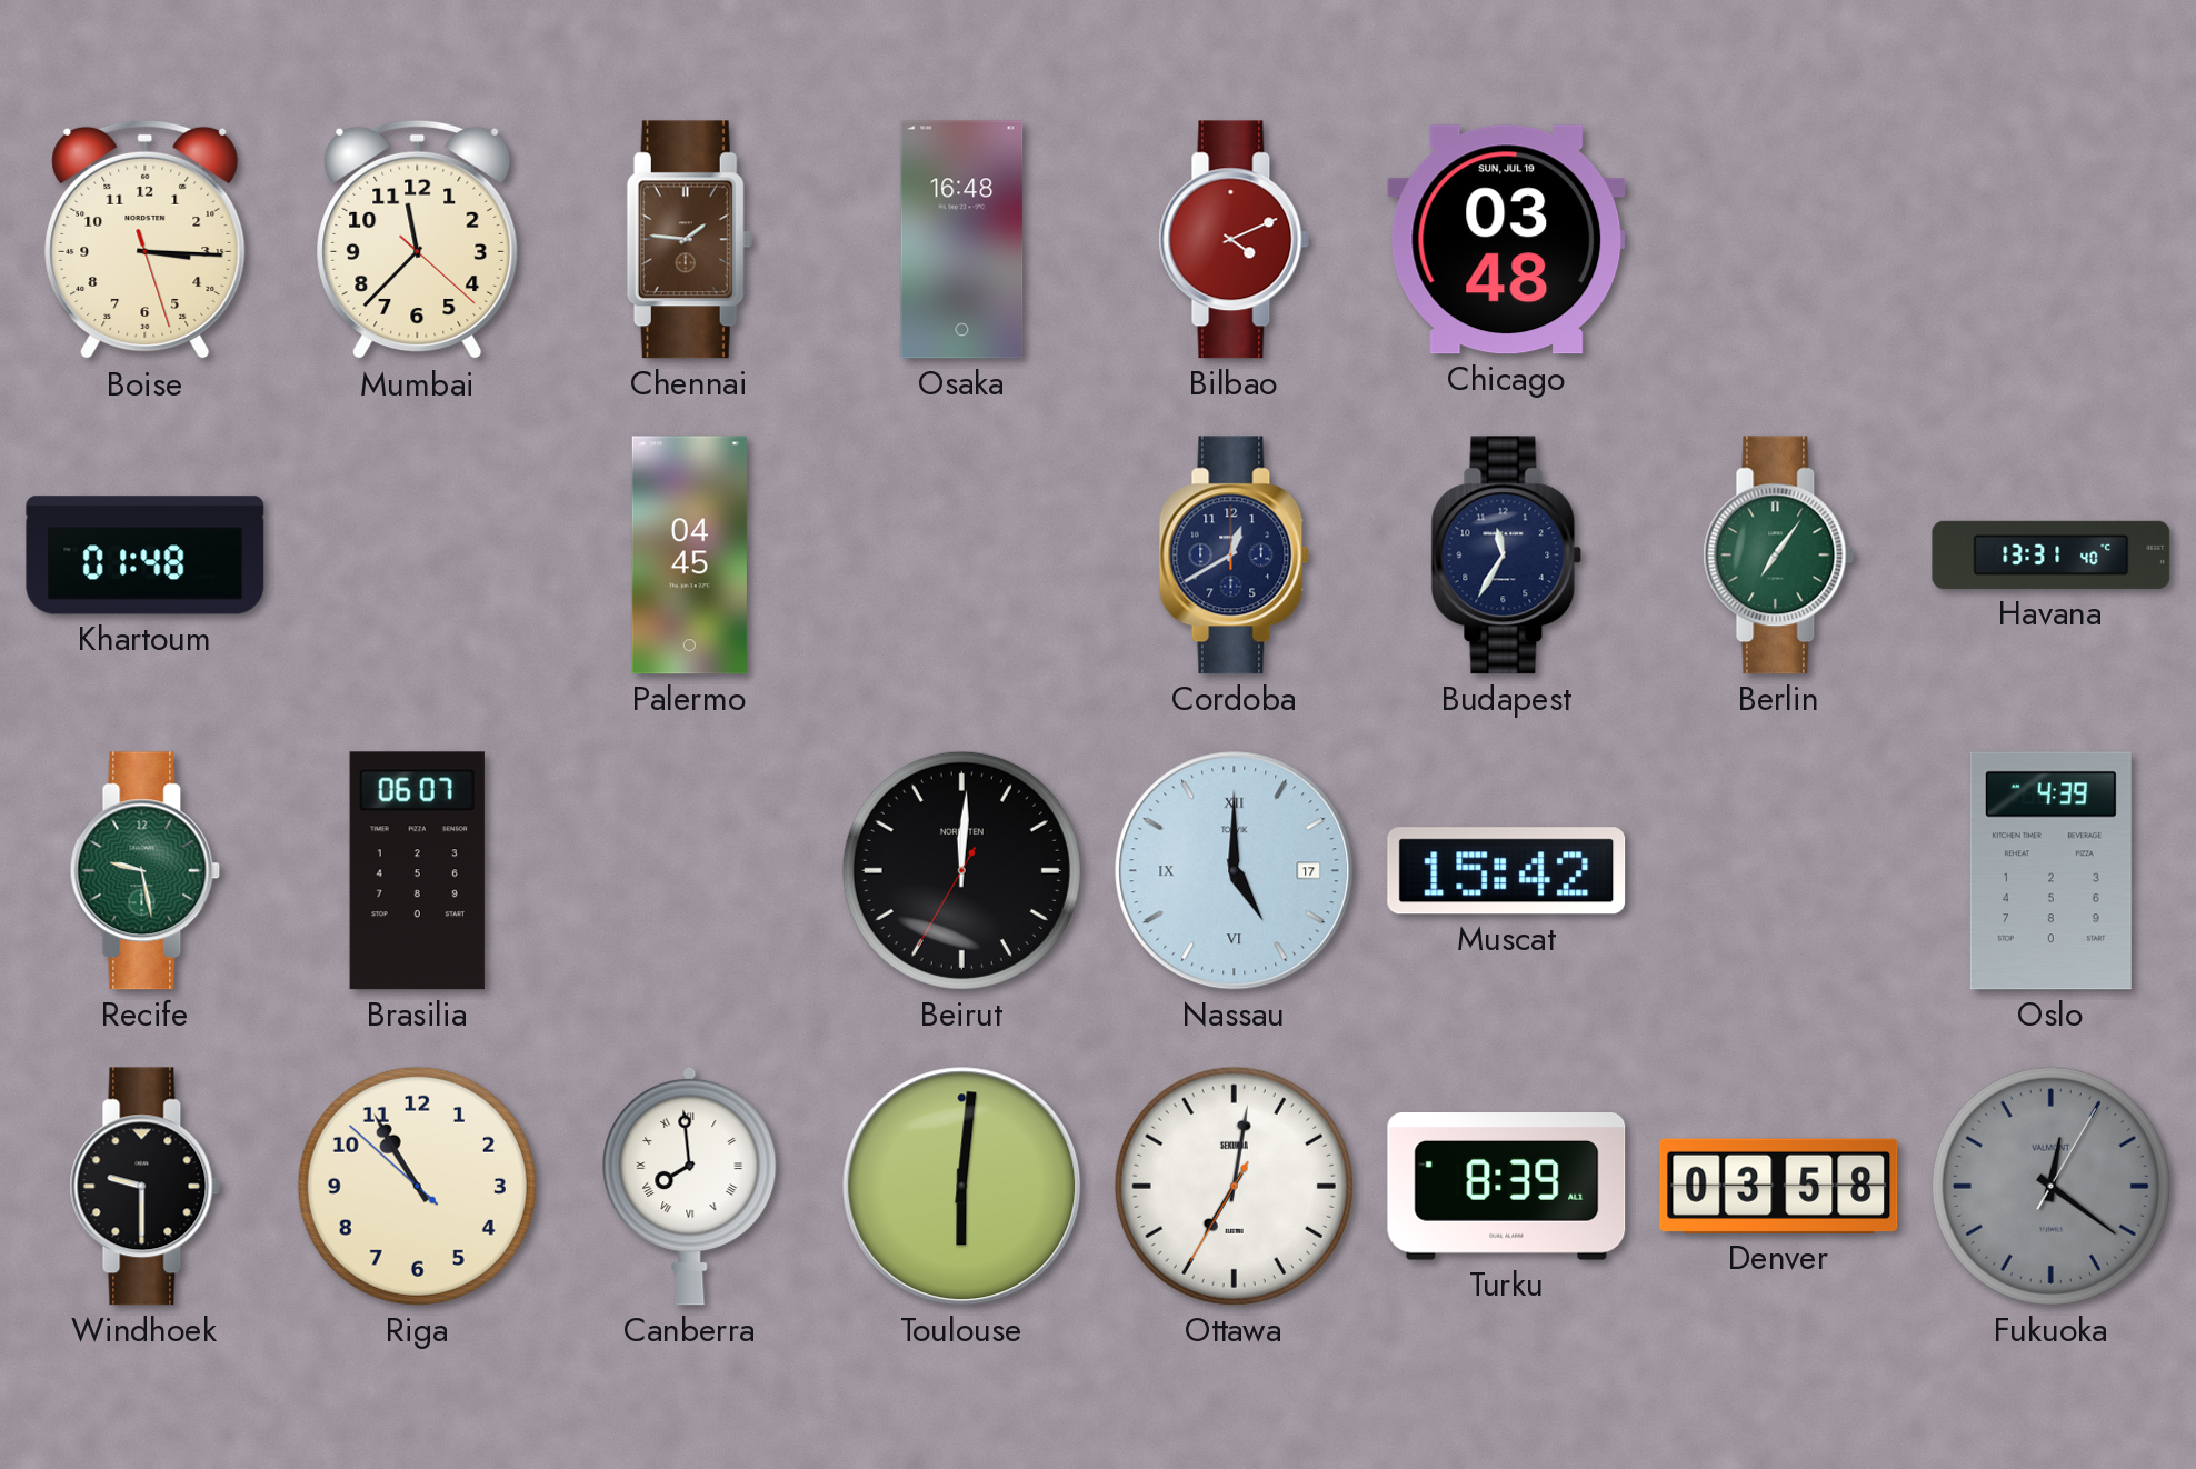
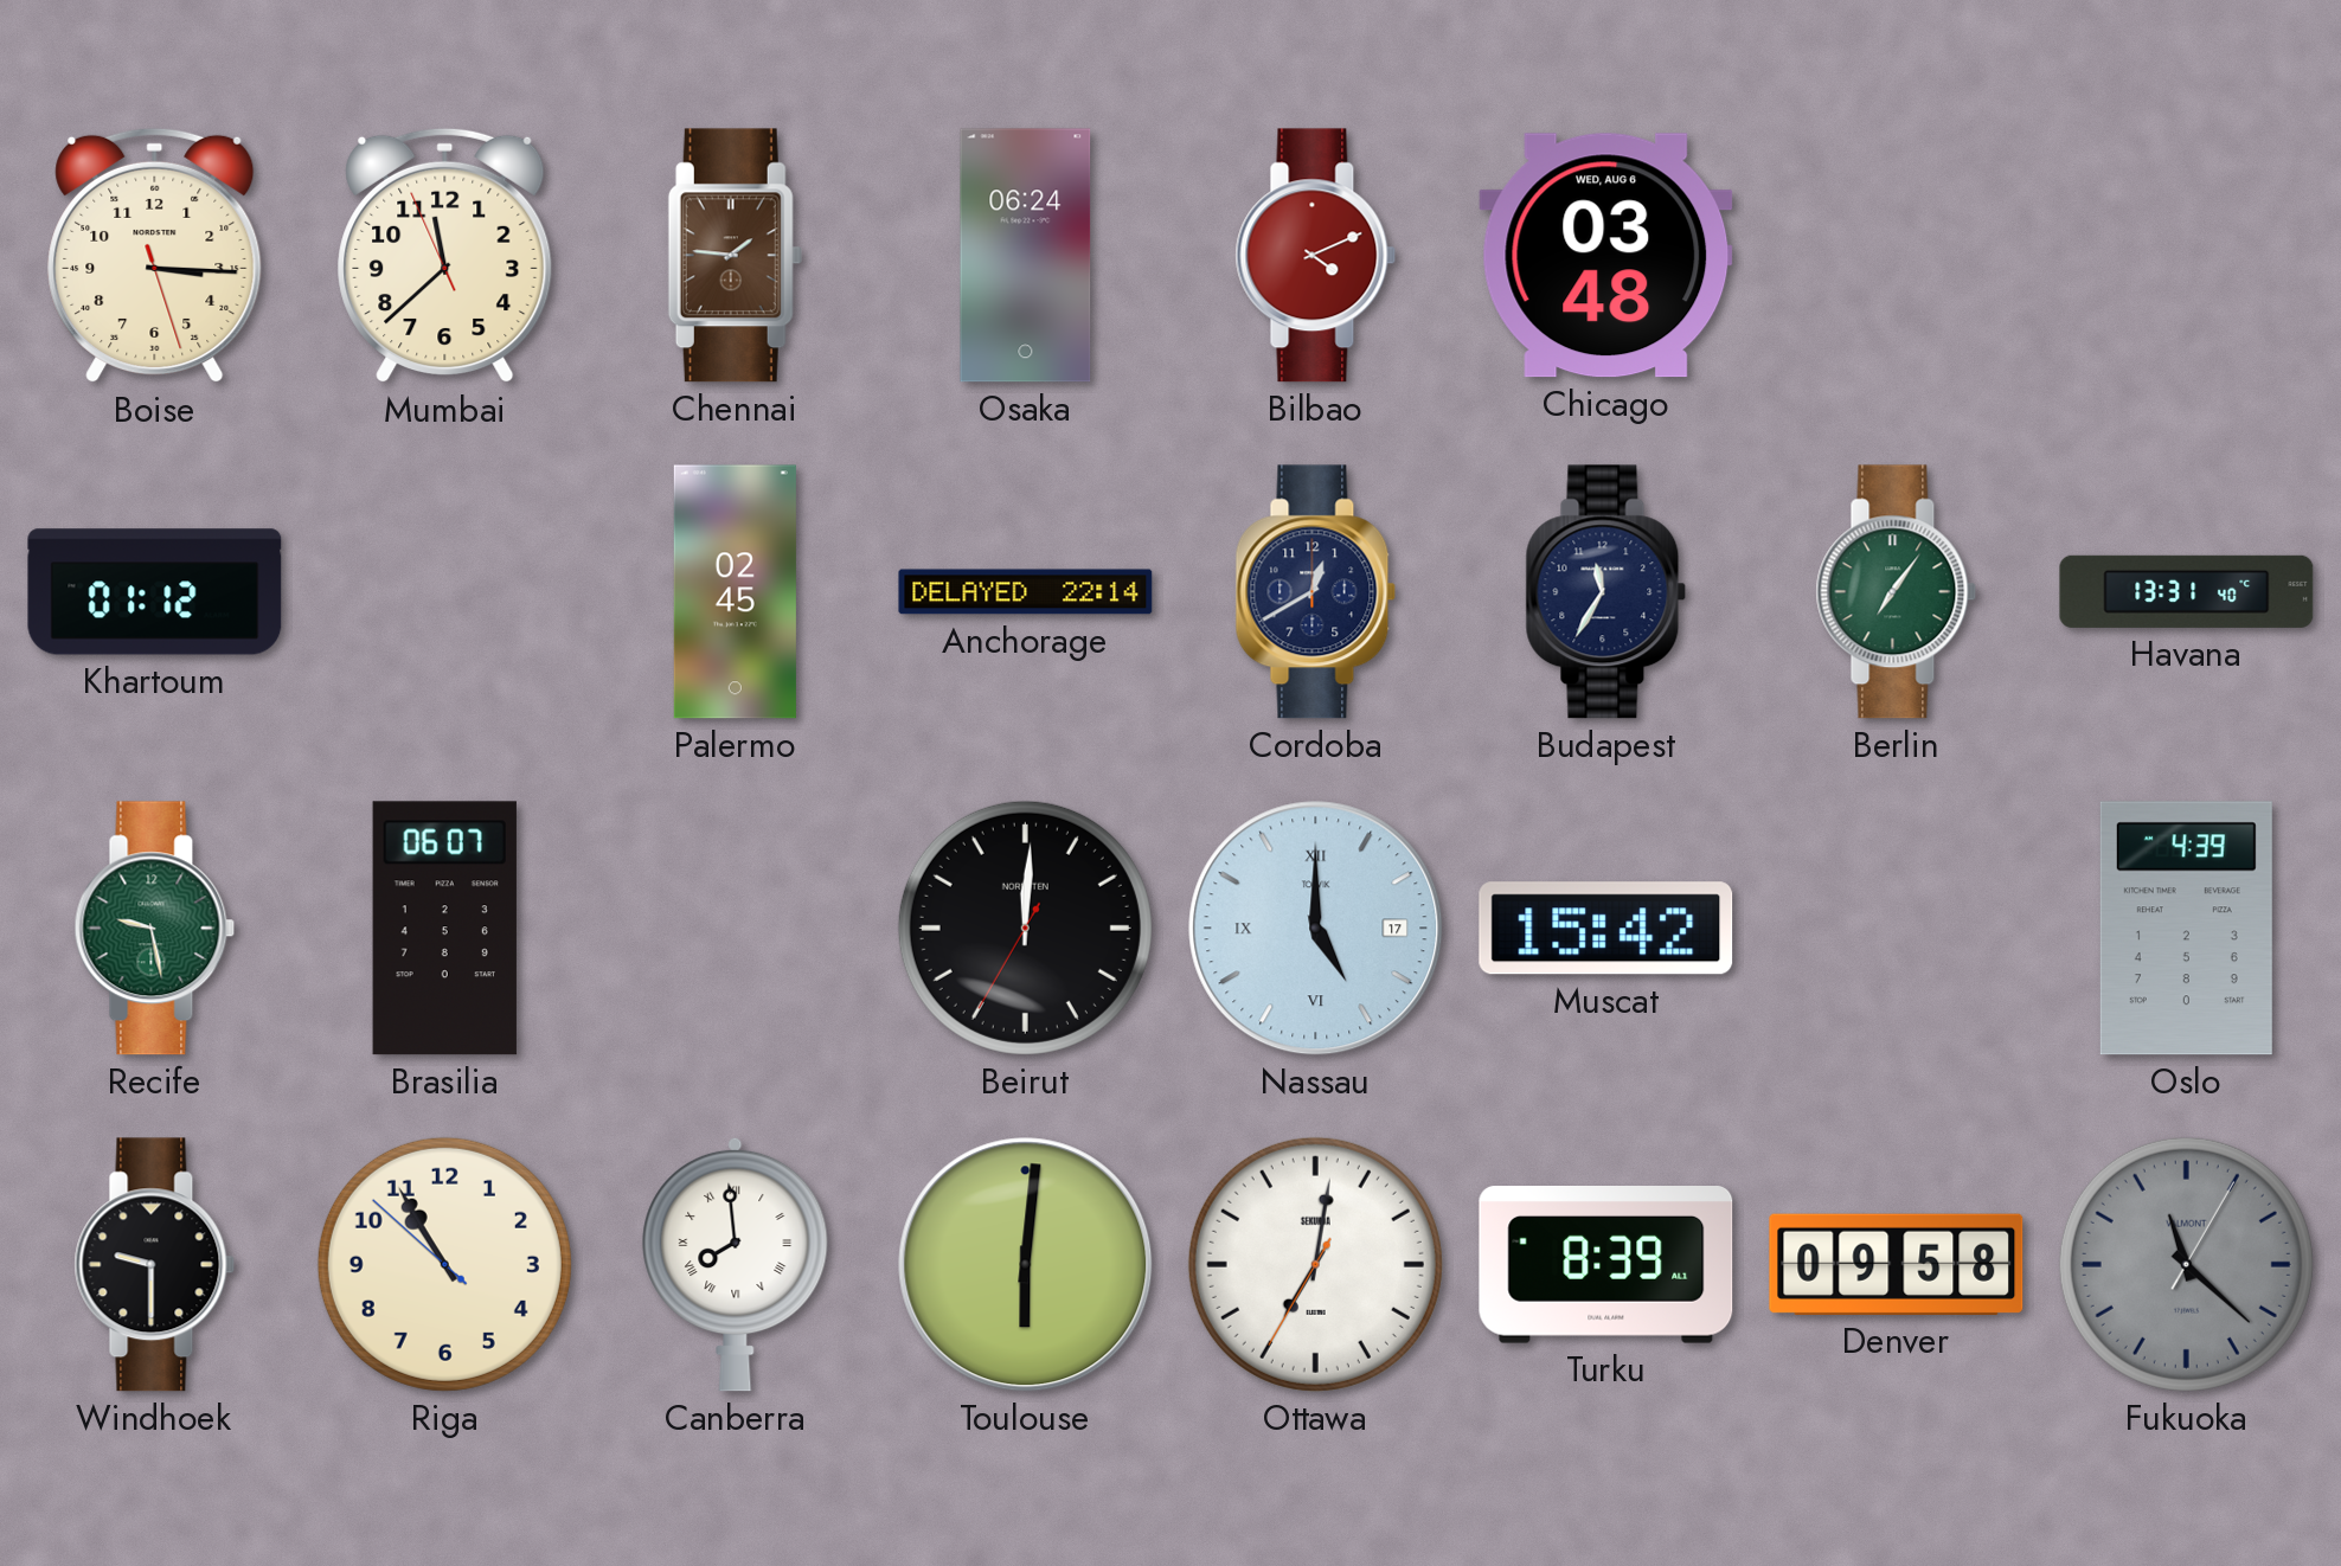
Mumbai: 11:37:22 -> 11:37:56
Osaka: 16:48 -> 06:24
Chicago date: SUN, JUL 19 -> WED, AUG 6
Khartoum: 01:48 -> 01:12
Palermo: 04:45 -> 02:45
Anchorage: none -> 22:14
Denver: 03:58 -> 09:58
Fukuoka: 12:21 -> 11:22
